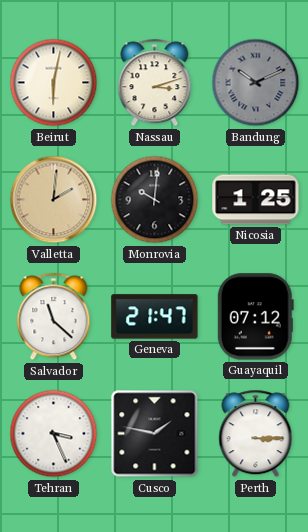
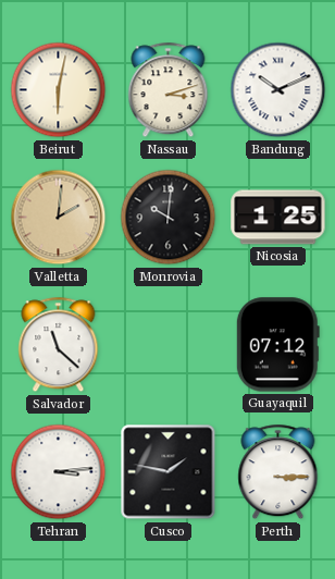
Bandung dial: grey -> white
Geneva: 21:47 -> none
Tehran: 3:26 -> 3:14
